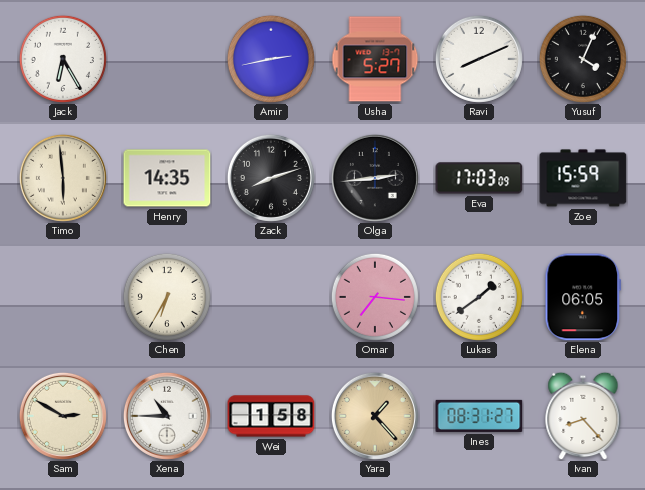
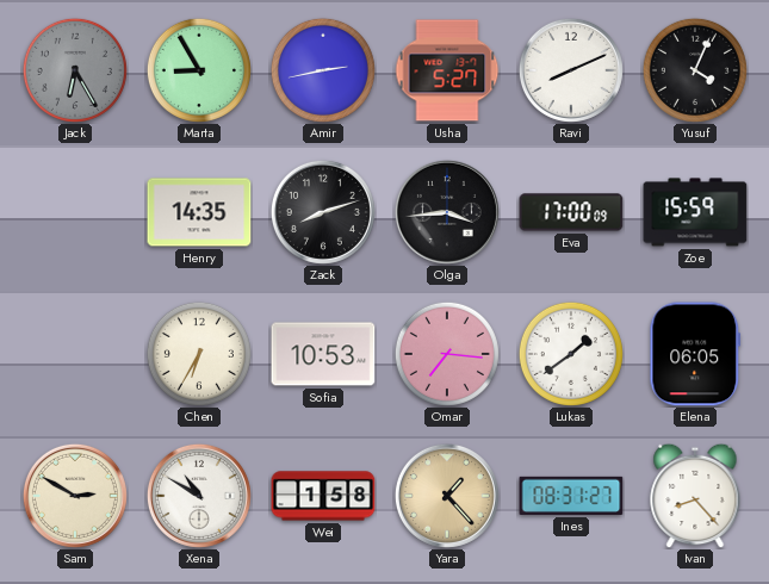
Jack dial: white -> grey
Marta: none -> 8:55
Timo: 5:59 -> none
Olga: 2:44 -> 3:44
Eva: 17:03 -> 17:00
Sofia: none -> 10:53
Xena: 10:45 -> 10:50
